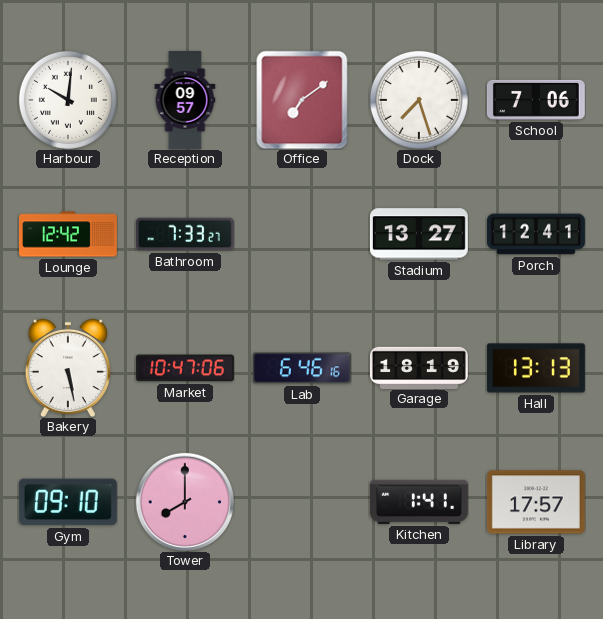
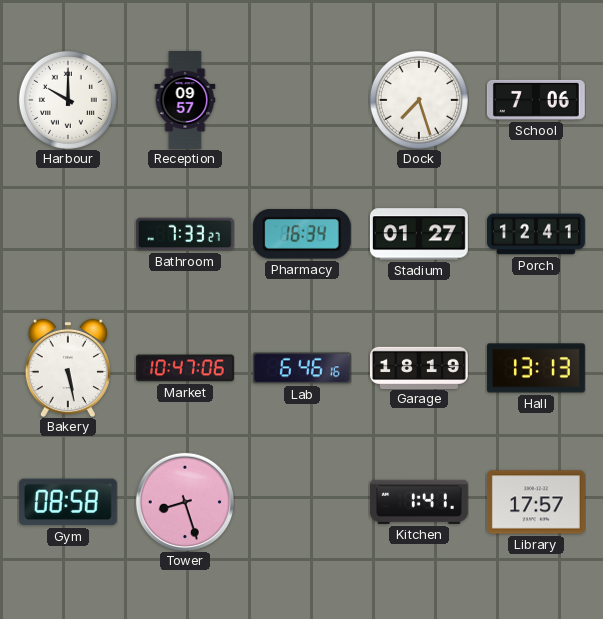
Harbour: 10:01 -> 10:00
Office: 7:09 -> none
Lounge: 12:42 -> none
Pharmacy: none -> 16:34
Stadium: 13:27 -> 01:27
Gym: 09:10 -> 08:58
Tower: 8:00 -> 8:27
